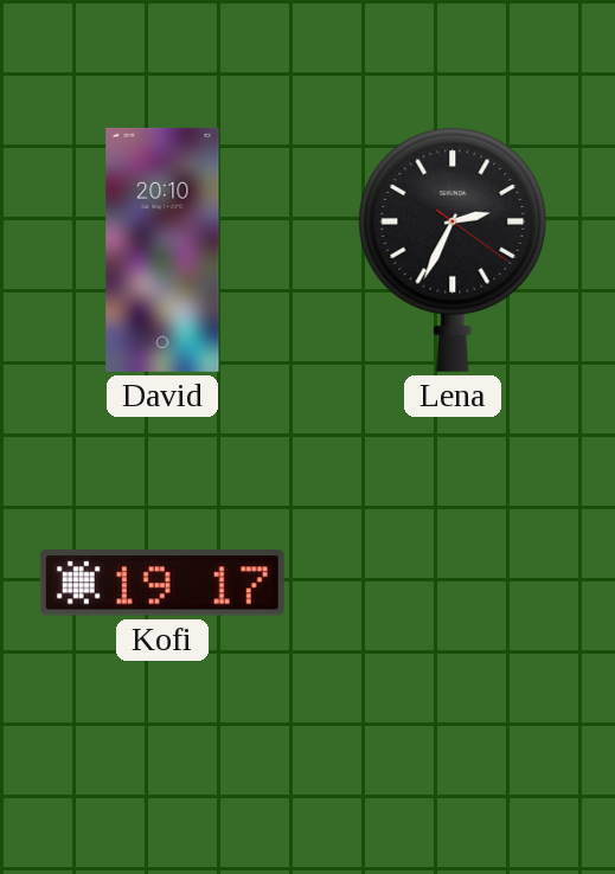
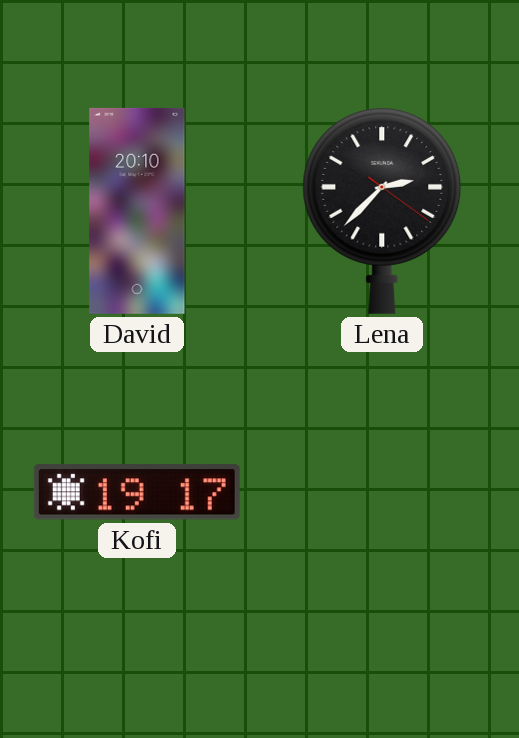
Lena: 2:34 -> 2:37
